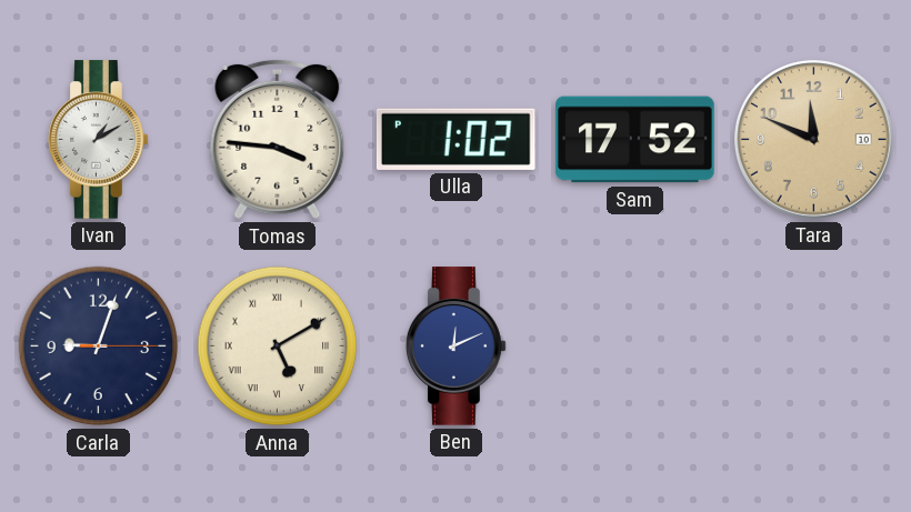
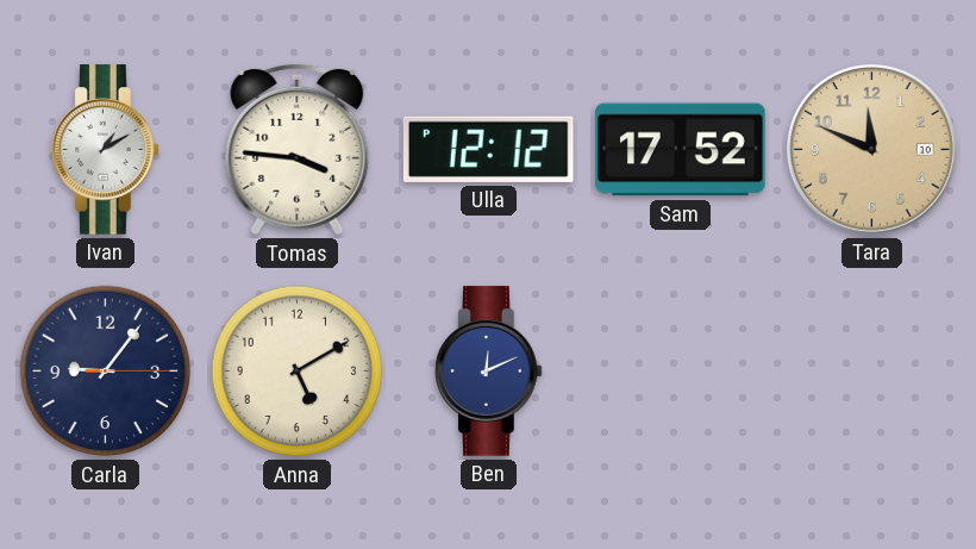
Ulla: 1:02 -> 12:12
Carla: 9:03 -> 9:06
Anna numerals: Roman -> Arabic
